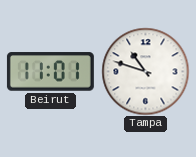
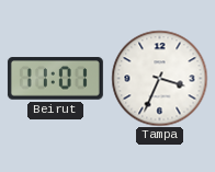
Tampa: 10:48 -> 3:34
